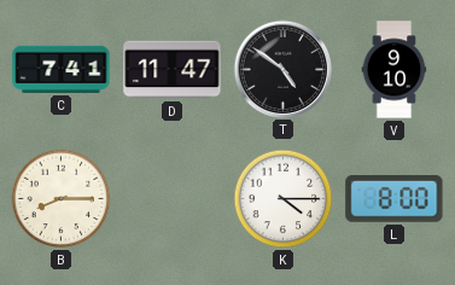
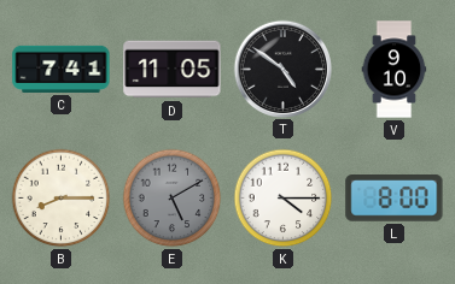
D: 11:47 -> 11:05
E: none -> 5:10
